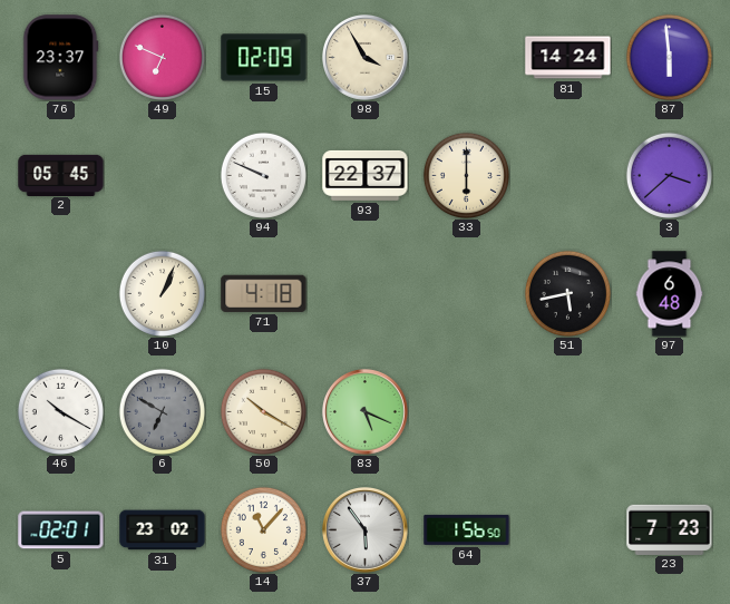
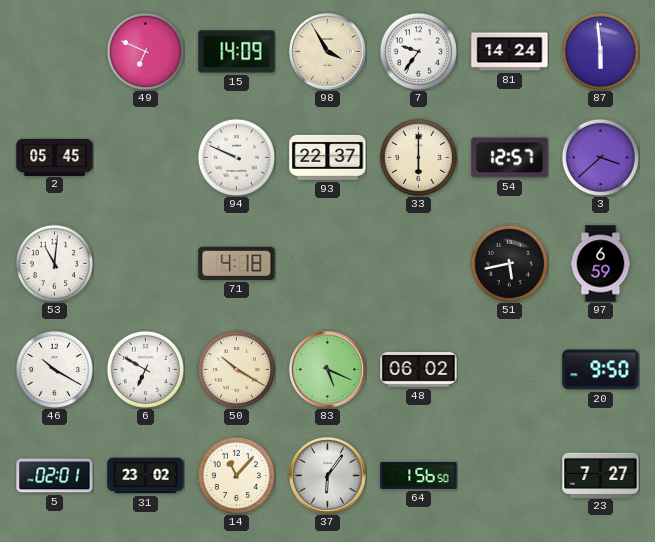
76: 23:37 -> none
15: 02:09 -> 14:09
7: none -> 9:36
54: none -> 12:57
53: none -> 11:01
10: 1:04 -> none
97: 6:48 -> 6:59
6 dial: grey -> white
48: none -> 06:02
20: none -> 9:50
37: 5:54 -> 6:06
23: 7:23 -> 7:27
